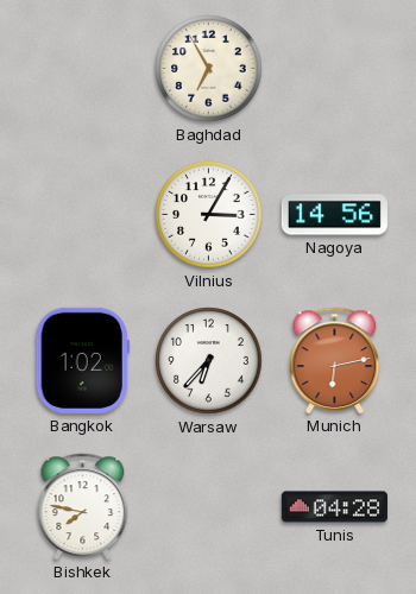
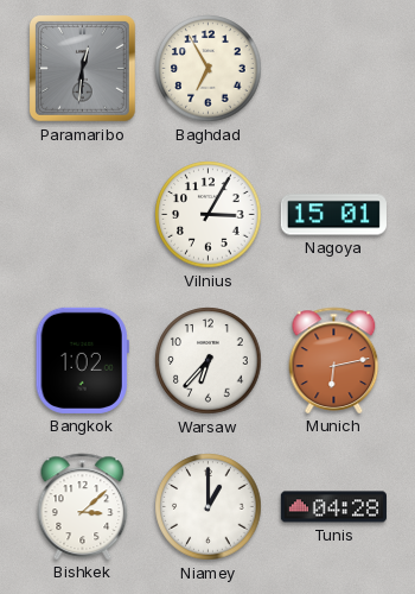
Paramaribo: none -> 12:31
Nagoya: 14:56 -> 15:01
Bishkek: 7:47 -> 3:08
Niamey: none -> 1:00
